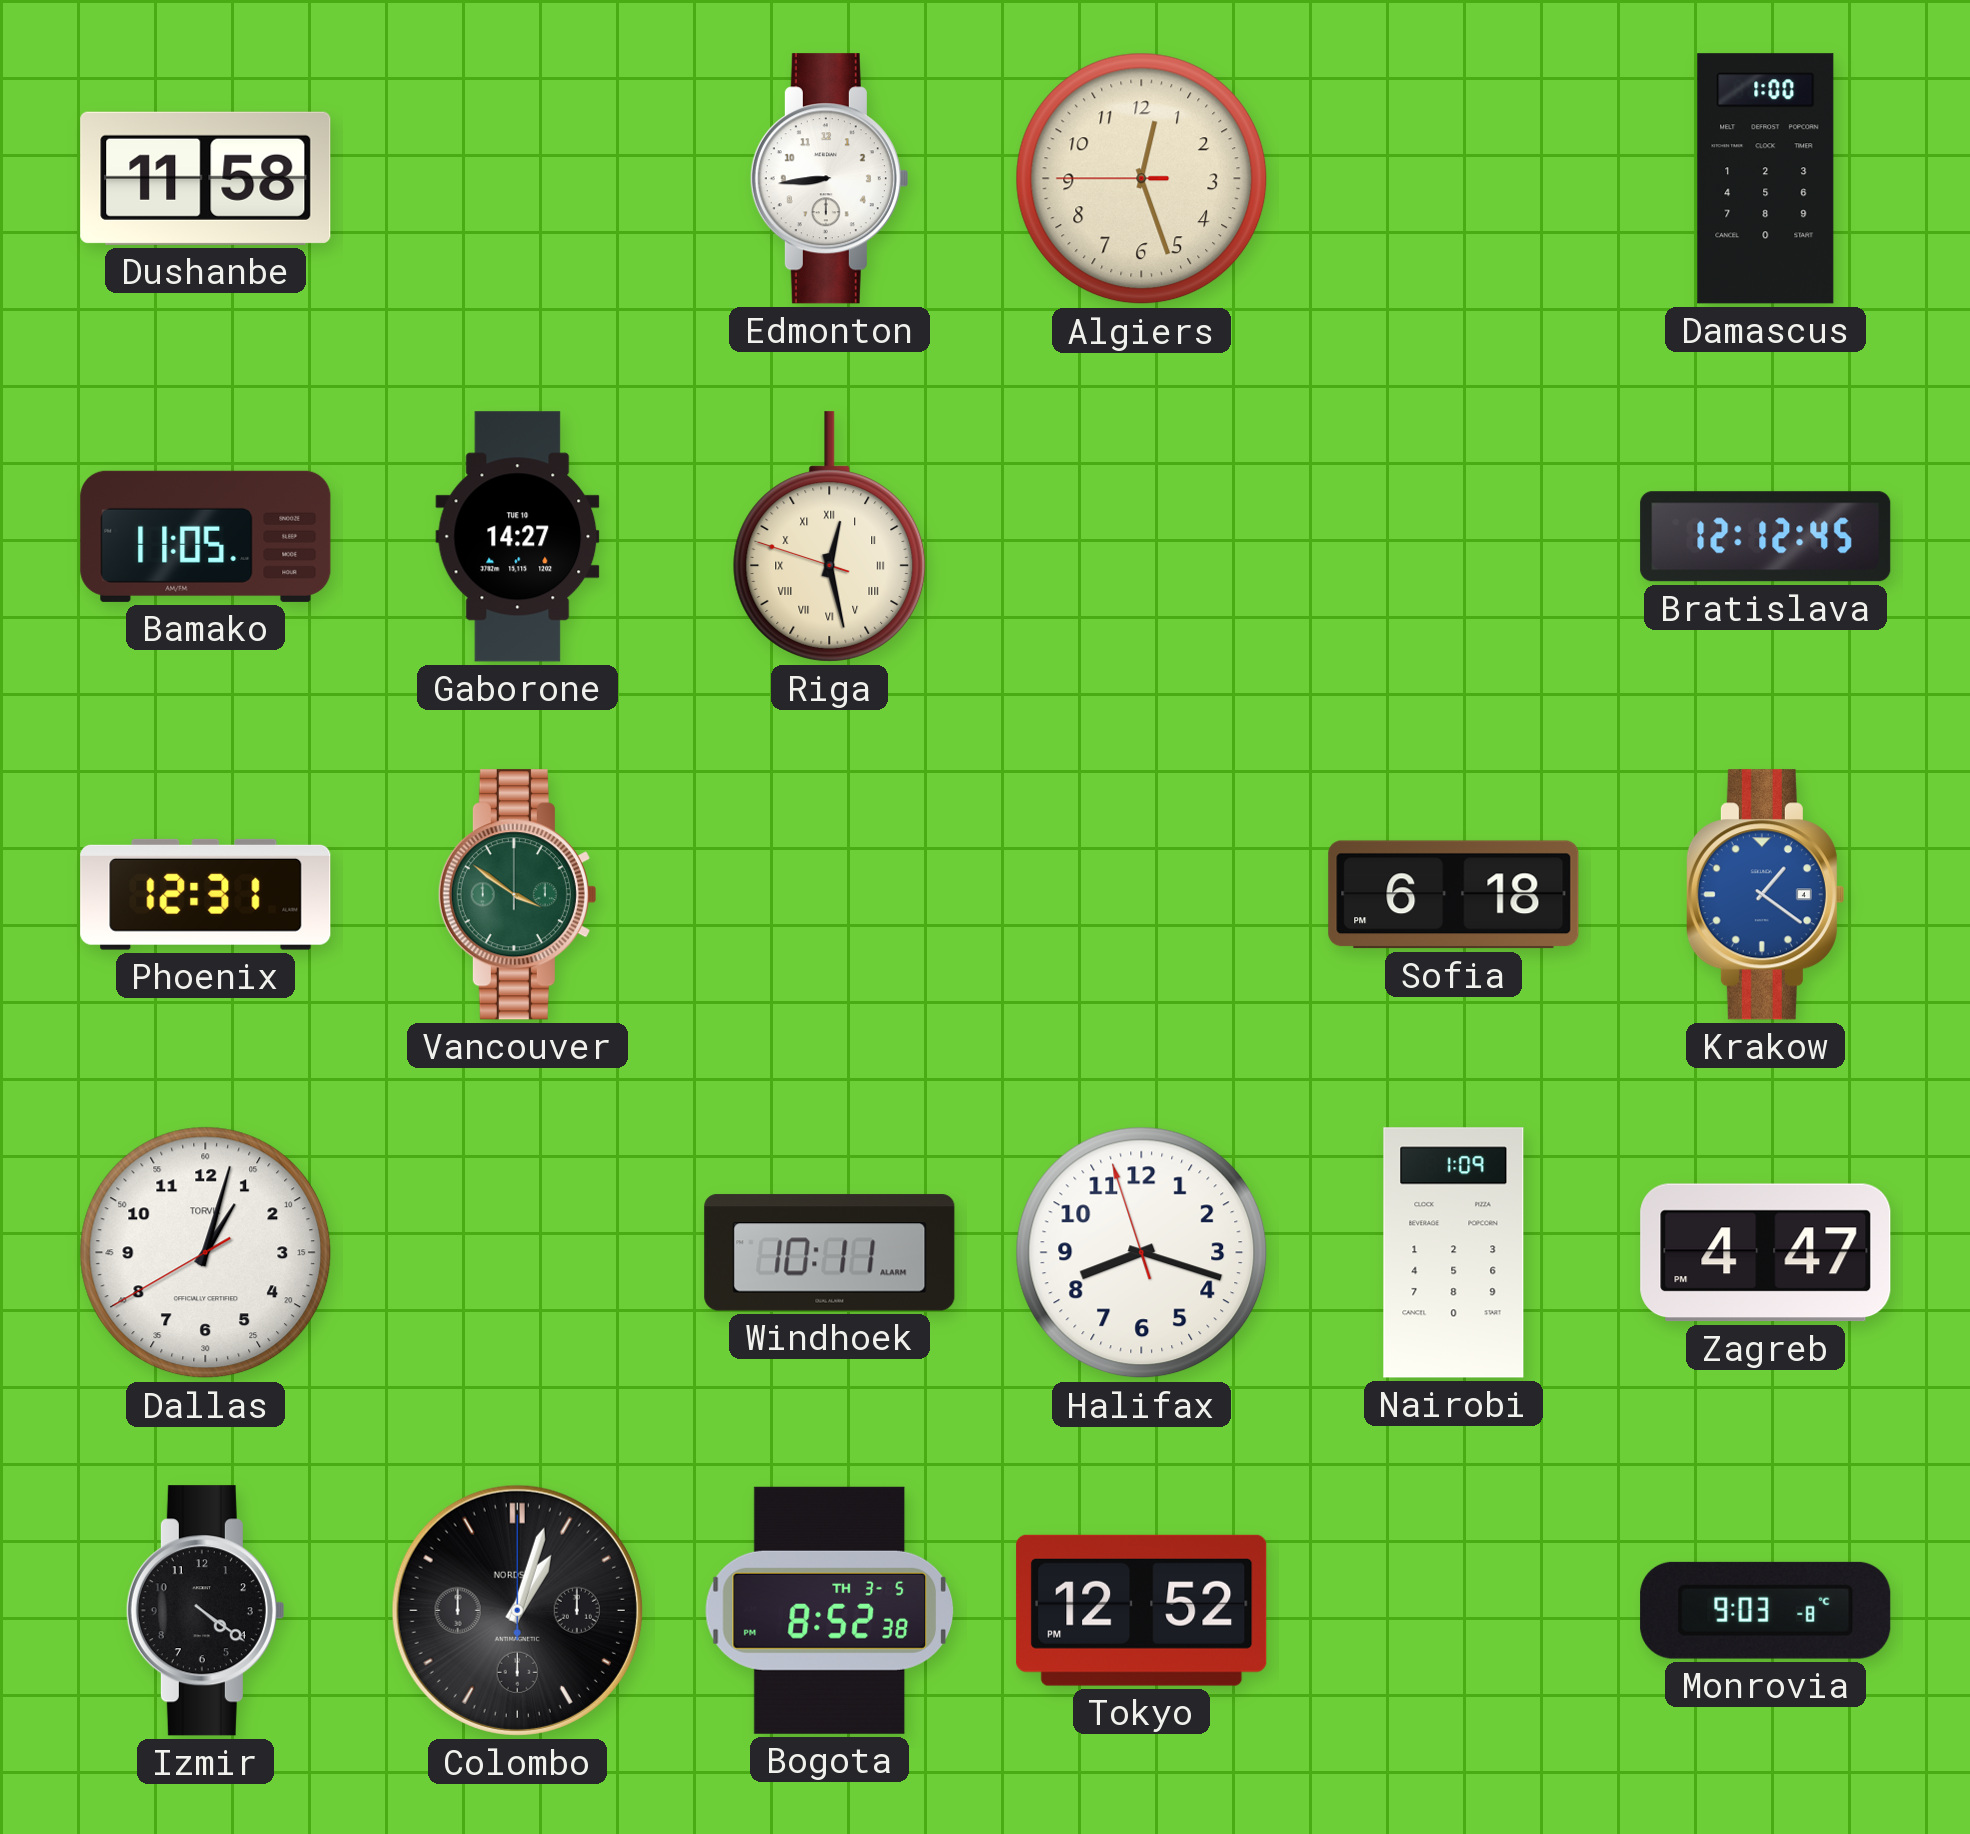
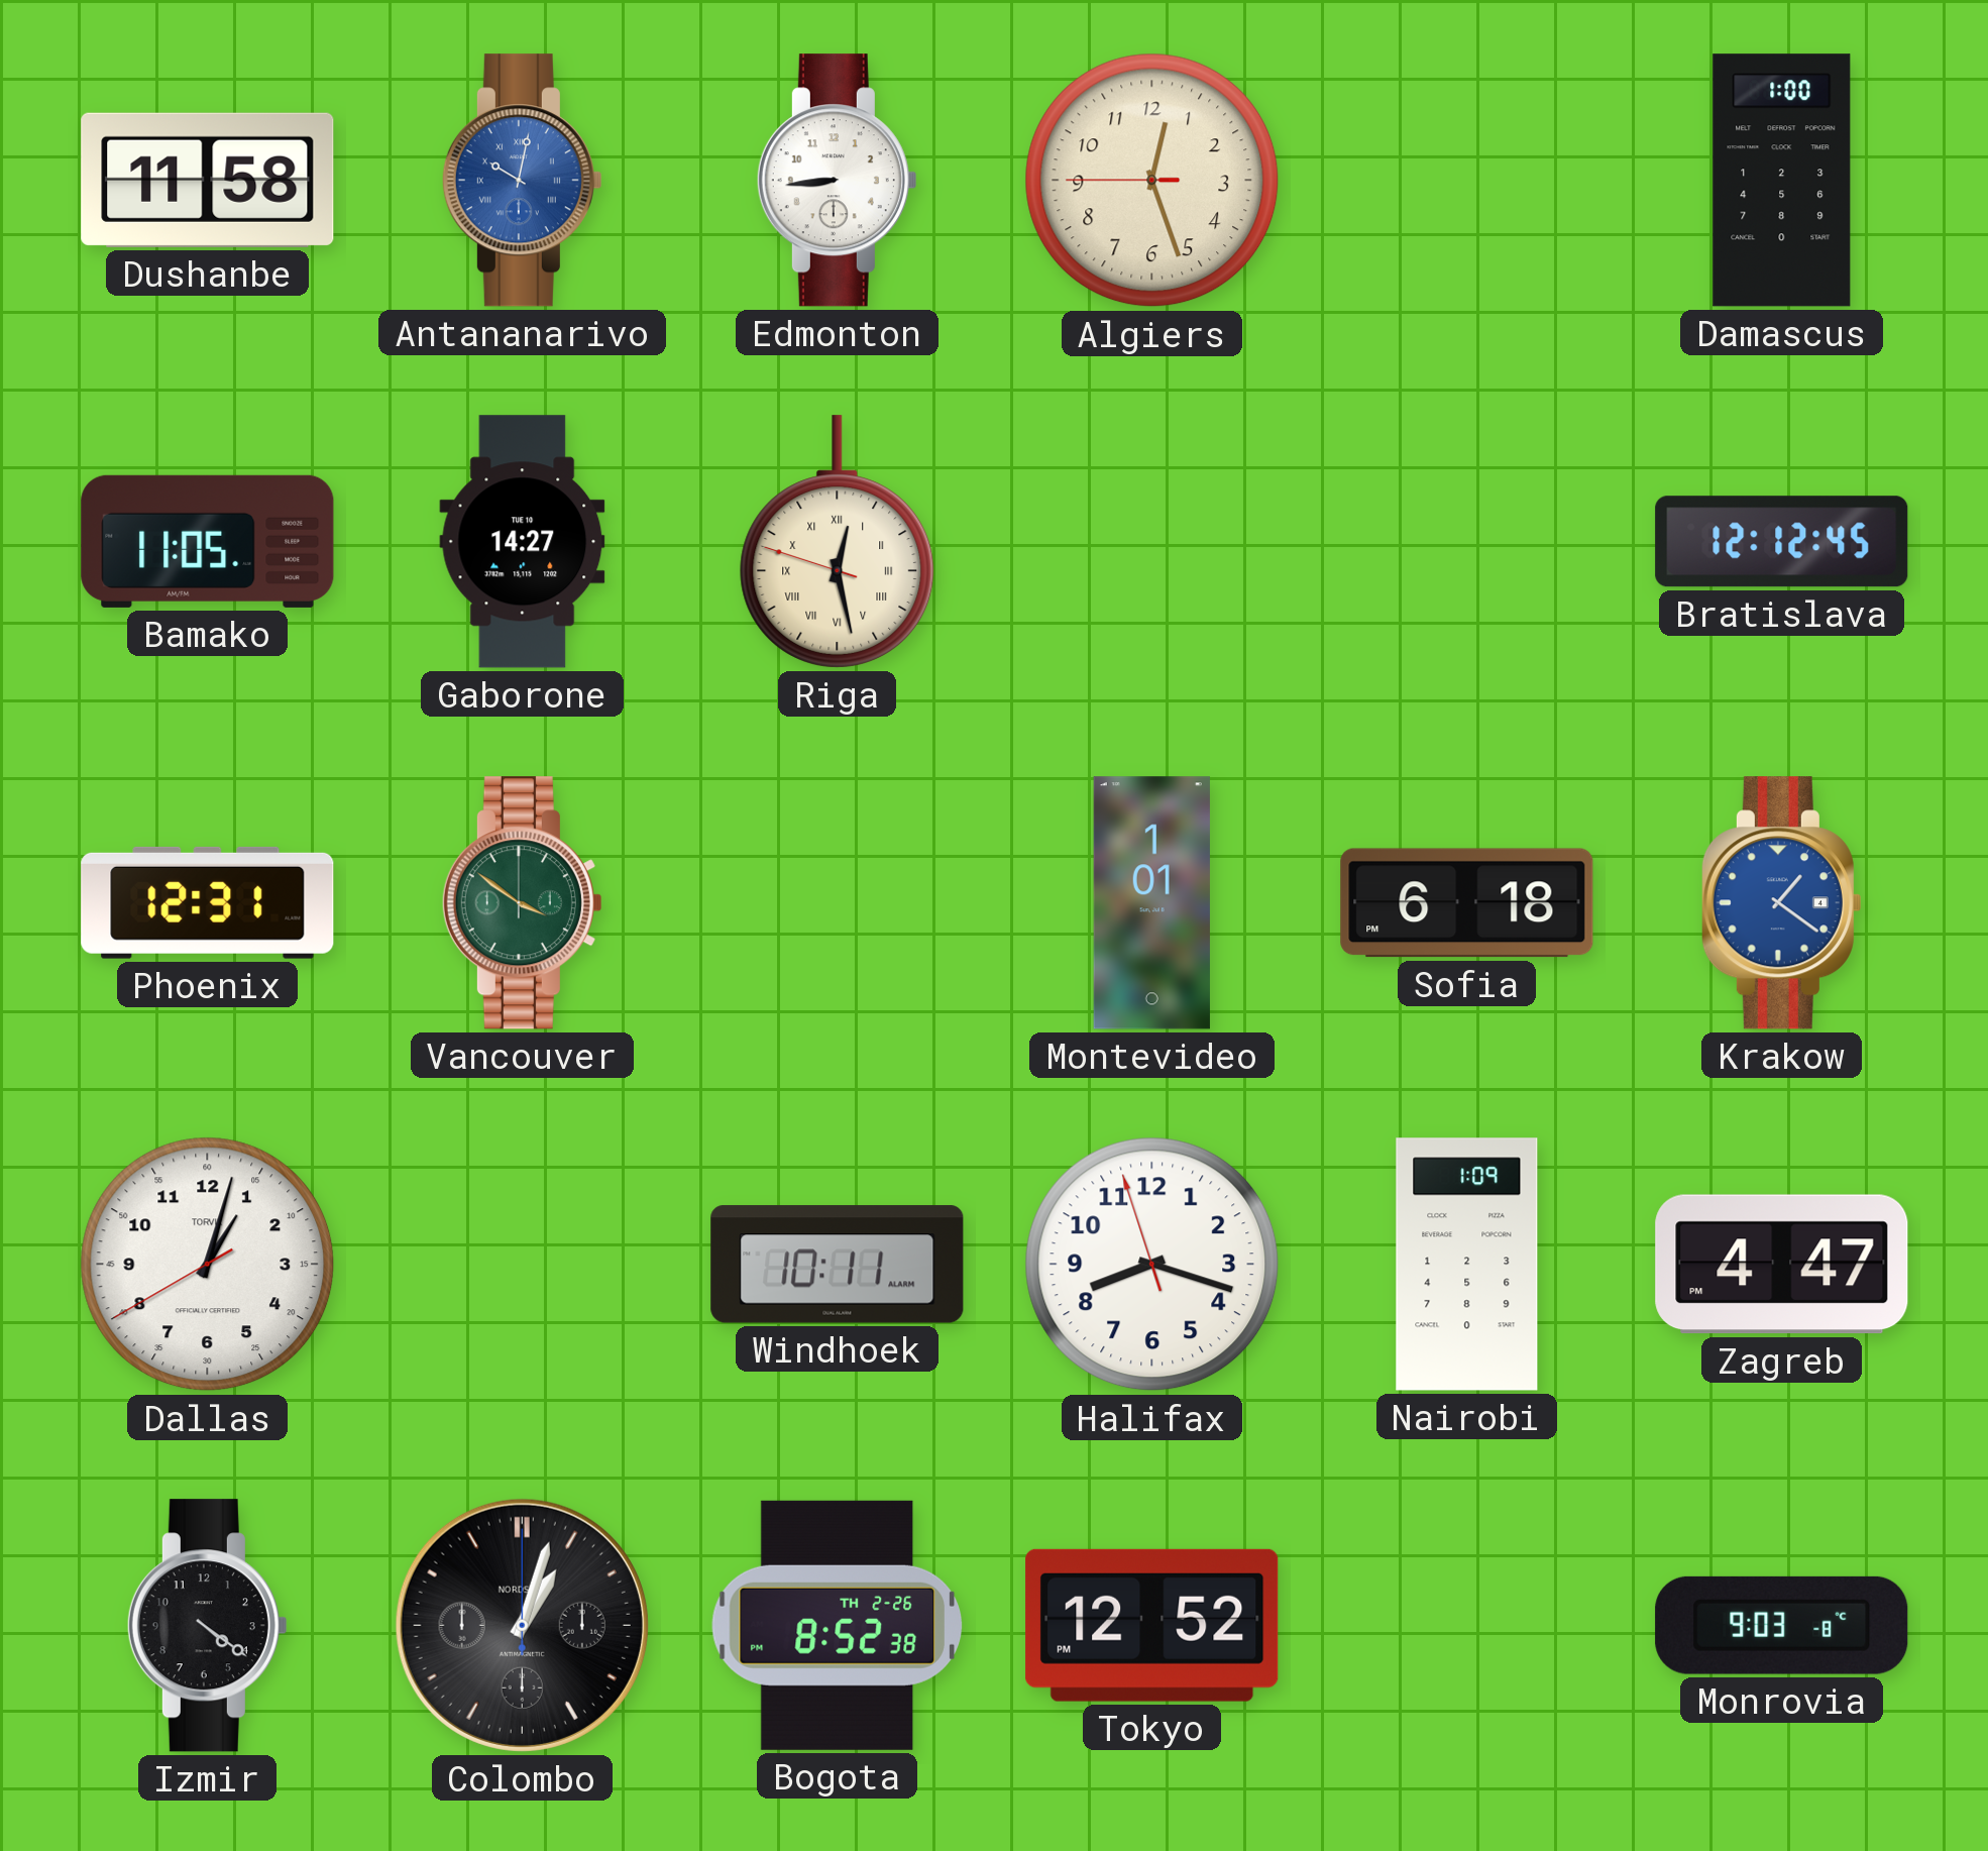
Antananarivo: none -> 10:02
Montevideo: none -> 1:01
Bogota date: TH 3-5 -> TH 2-26
